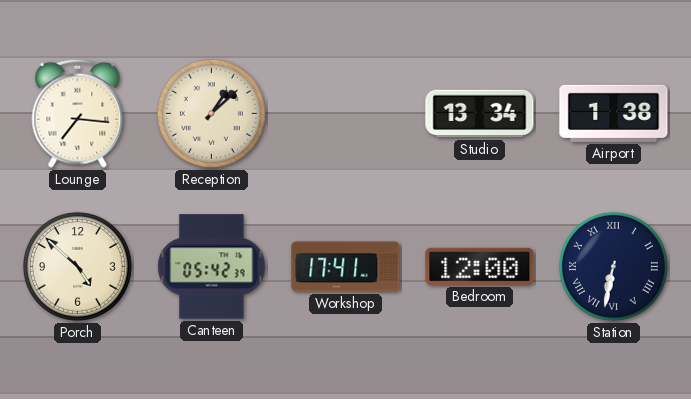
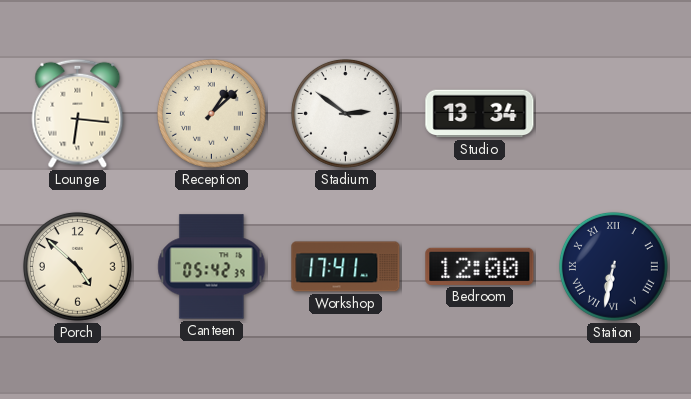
Lounge: 7:16 -> 6:16
Stadium: none -> 2:51
Airport: 1:38 -> none
